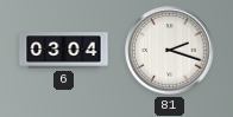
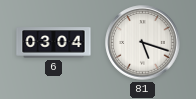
81: 2:18 -> 5:18
